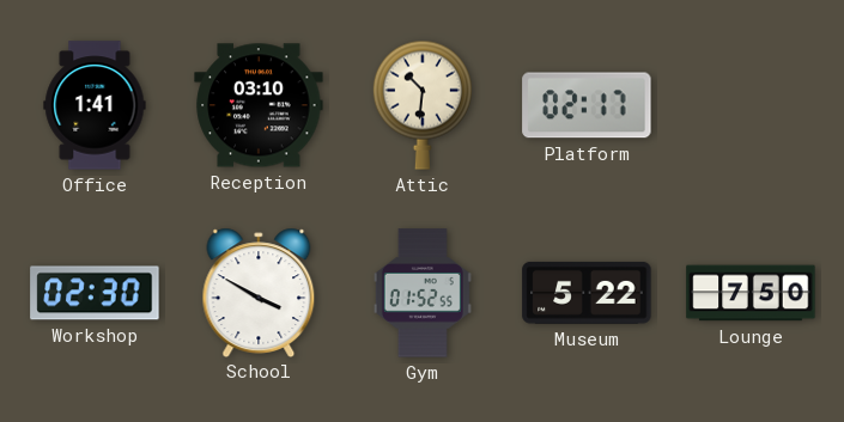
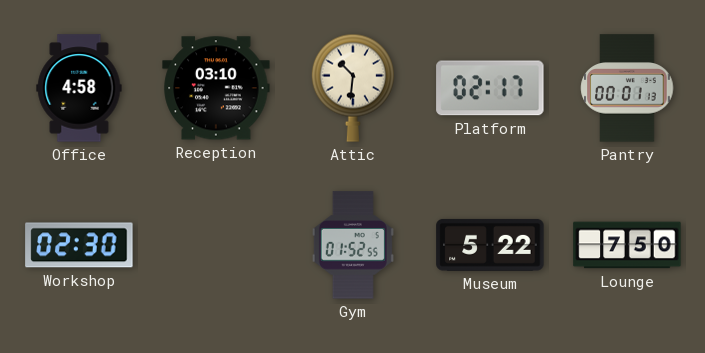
Office: 1:41 -> 4:58
Pantry: none -> 00:01
School: 3:50 -> none
